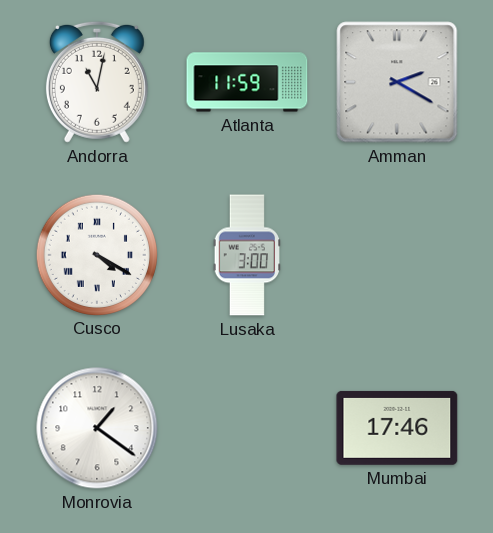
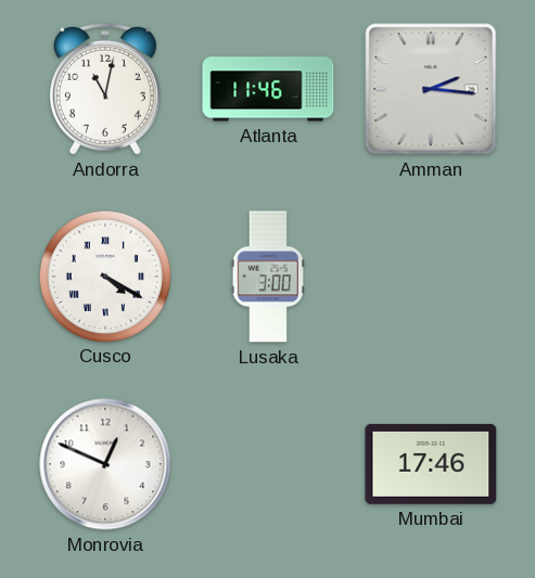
Atlanta: 11:59 -> 11:46
Amman: 2:20 -> 2:16
Monrovia: 1:21 -> 12:49
